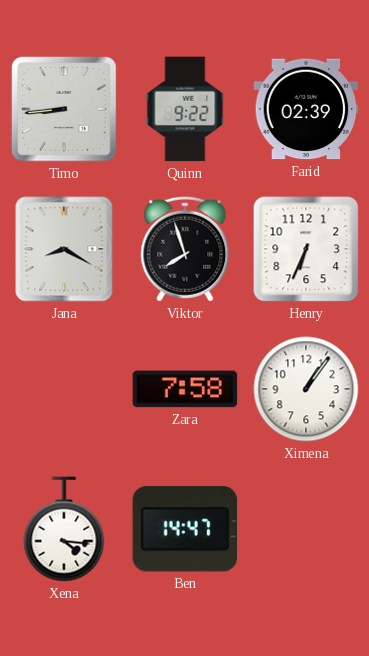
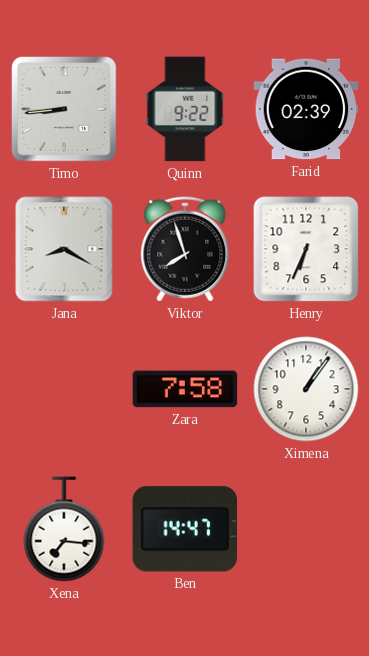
Xena: 4:16 -> 7:16
